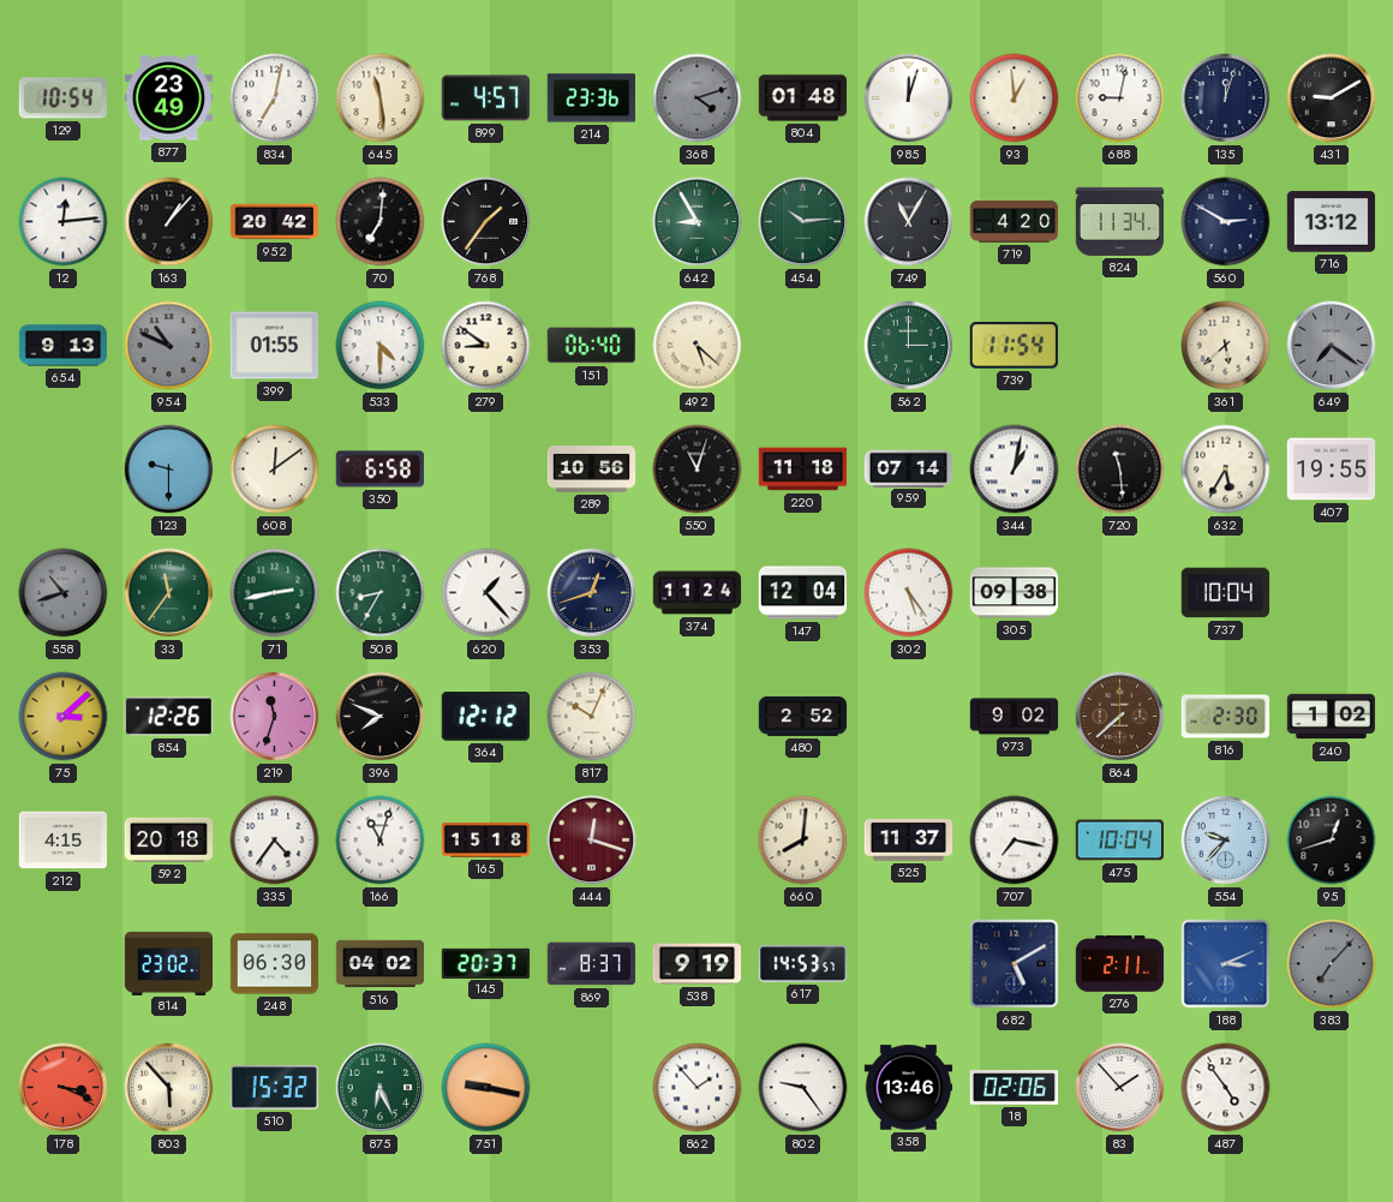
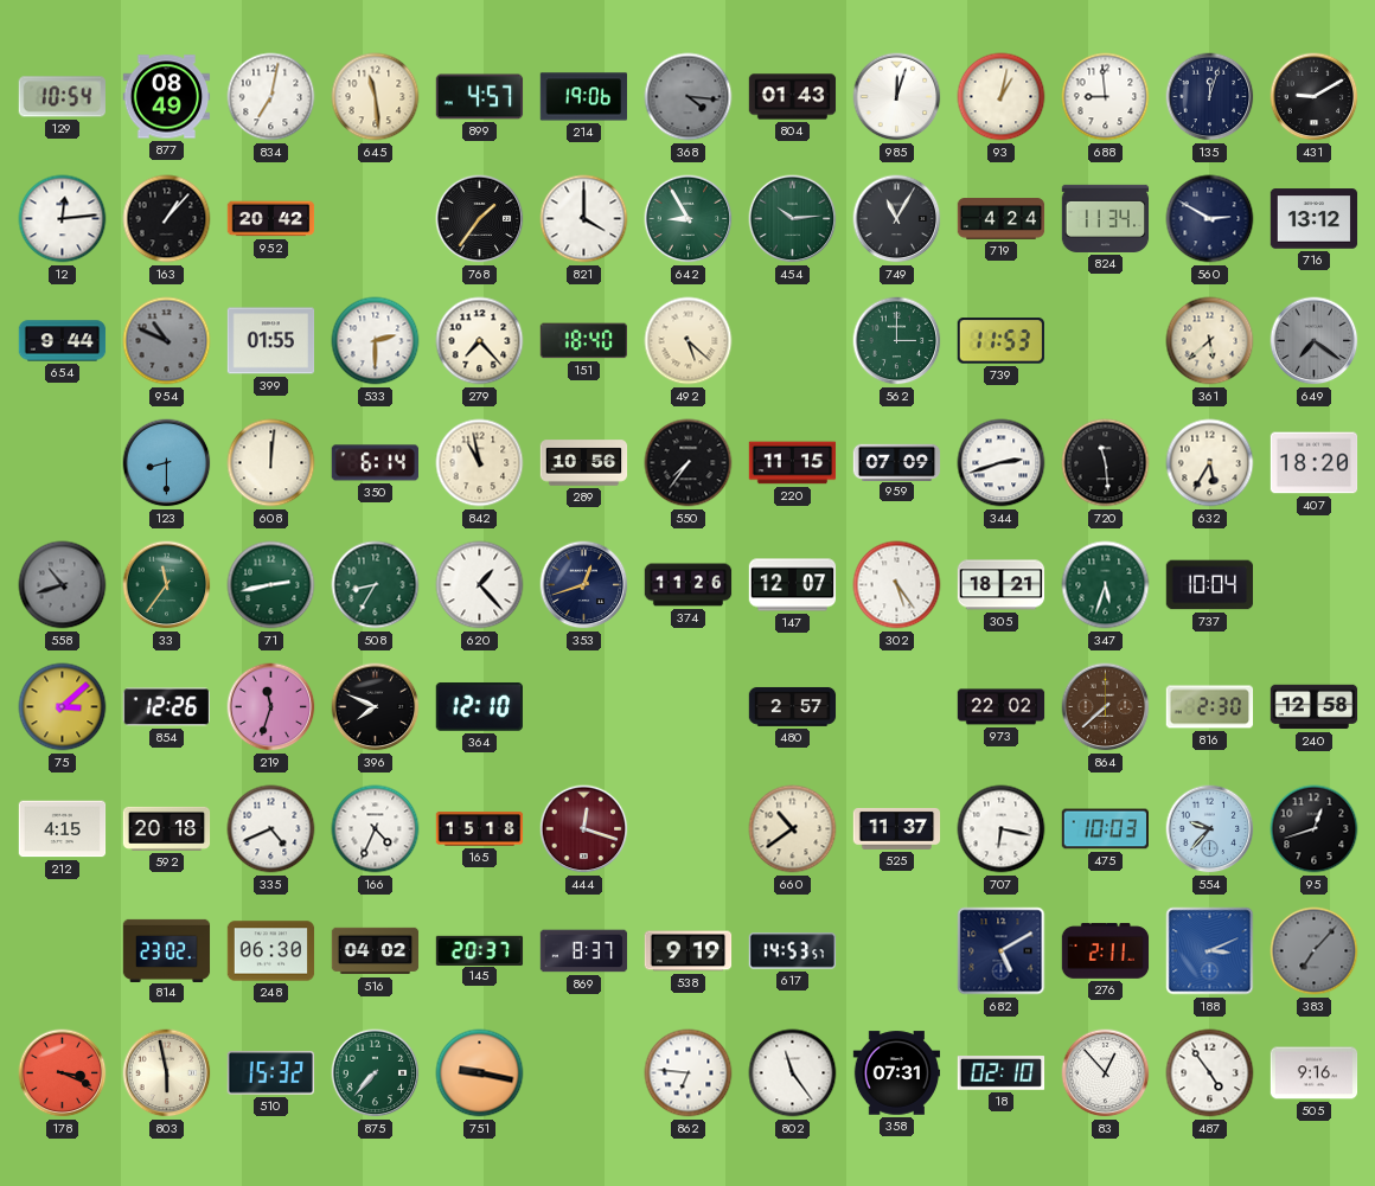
877: 23:49 -> 08:49
214: 23:36 -> 19:06
368: 4:12 -> 4:16
804: 01:48 -> 01:43
93: 12:59 -> 1:02
688: 9:02 -> 8:59
70: 7:01 -> none
821: none -> 4:00
719: 4:20 -> 4:24
654: 9:13 -> 9:44
533: 4:30 -> 2:30
279: 8:51 -> 7:23
151: 06:40 -> 18:40
739: 11:54 -> 11:53
123: 9:30 -> 8:30
608: 12:09 -> 12:01
350: 6:58 -> 6:14
842: none -> 10:58
550: 11:03 -> 7:36
220: 11:18 -> 11:15
959: 07:14 -> 07:09
344: 1:02 -> 2:42
407: 19:55 -> 18:20
374: 11:24 -> 11:26
147: 12:04 -> 12:07
305: 09:38 -> 18:21
347: none -> 5:33
364: 12:12 -> 12:10
817: 10:04 -> none
480: 2:52 -> 2:57
973: 9:02 -> 22:02
240: 1:02 -> 12:58
335: 4:36 -> 4:41
166: 11:03 -> 4:34
660: 8:01 -> 10:39
707: 7:17 -> 6:17
475: 10:04 -> 10:03
803: 5:53 -> 5:58
875: 6:26 -> 7:37
862: 1:53 -> 6:46
802: 9:24 -> 11:24
358: 13:46 -> 07:31
18: 02:06 -> 02:10
83: 1:53 -> 12:53
505: none -> 9:16
